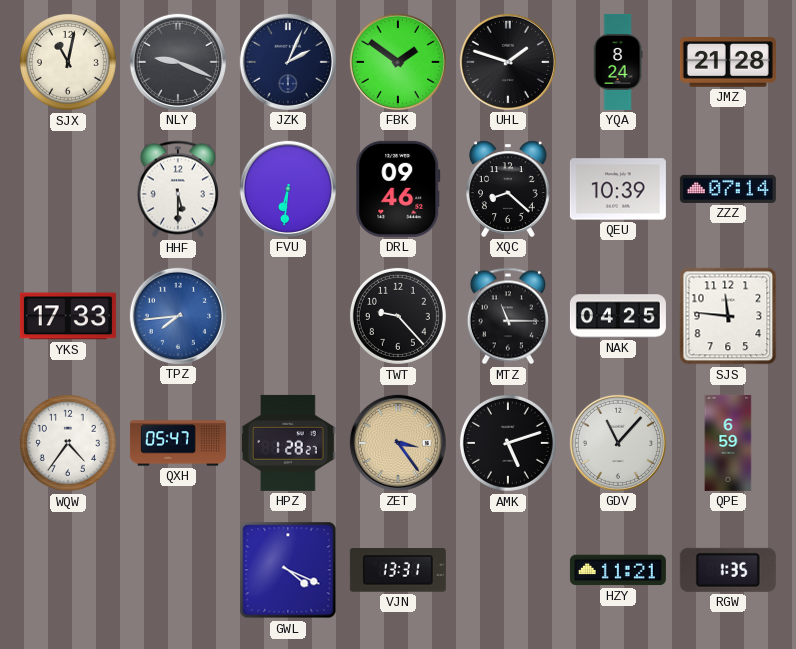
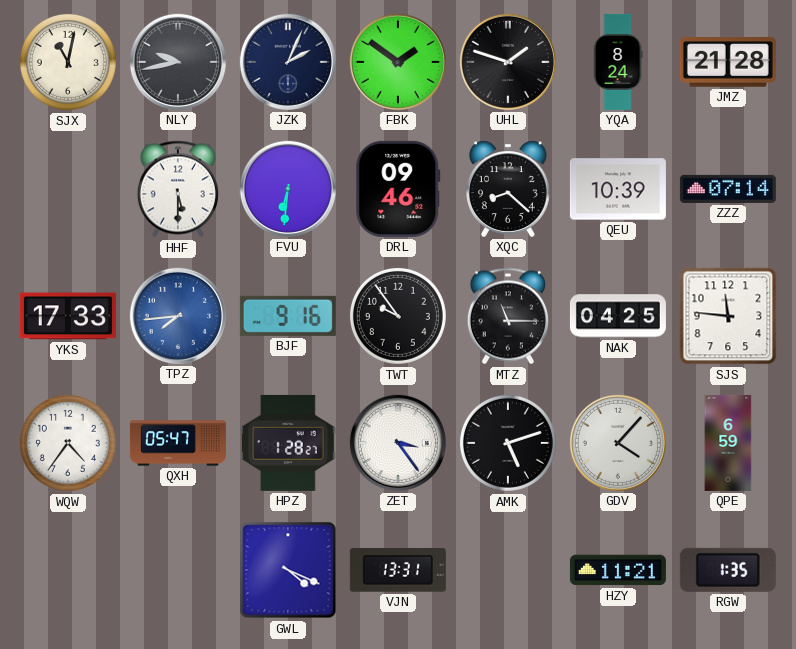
NLY: 9:19 -> 9:43
BJF: none -> 9:16
TWT: 9:23 -> 9:54
ZET dial: champagne -> white
GDV: 11:07 -> 4:07
